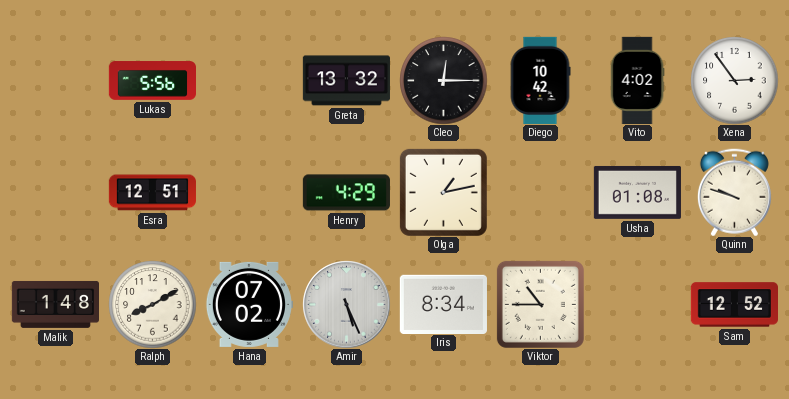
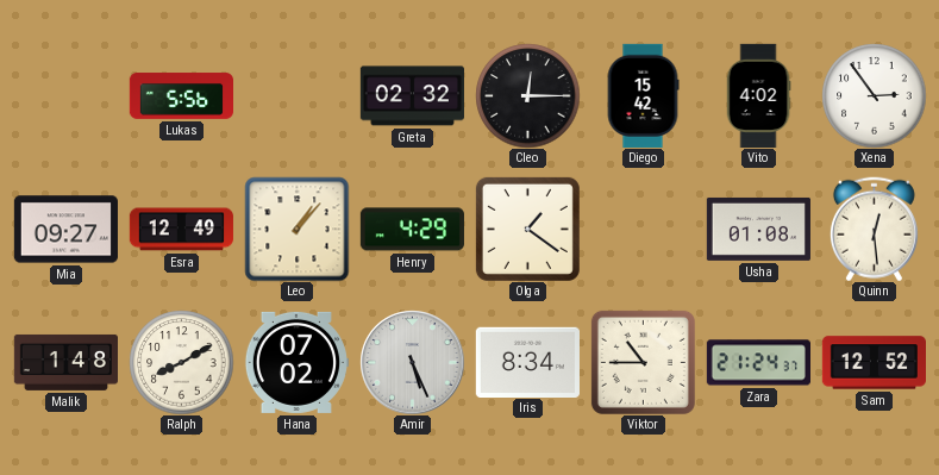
Greta: 13:32 -> 02:32
Diego: 10:42 -> 15:42
Mia: none -> 09:27
Esra: 12:51 -> 12:49
Leo: none -> 1:07
Olga: 1:13 -> 1:21
Quinn: 9:48 -> 12:29
Zara: none -> 21:24
